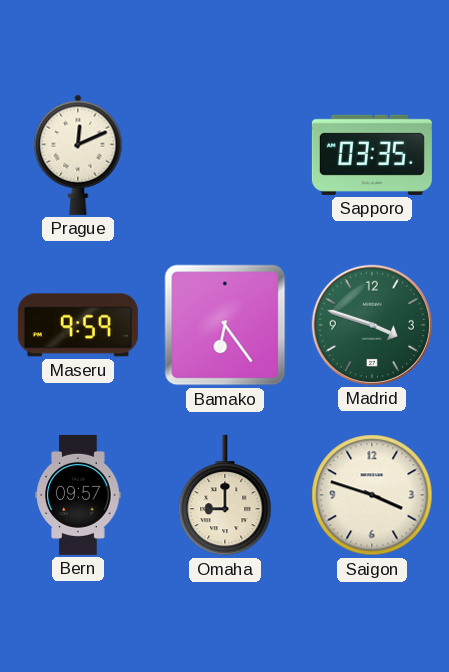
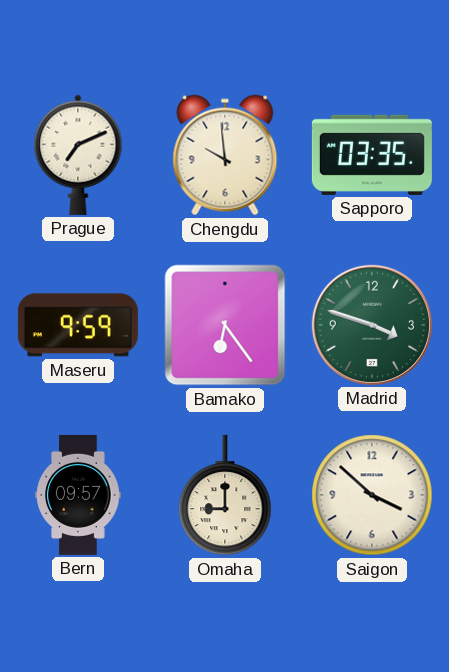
Prague: 12:11 -> 7:11
Chengdu: none -> 9:59
Saigon: 3:48 -> 3:52
